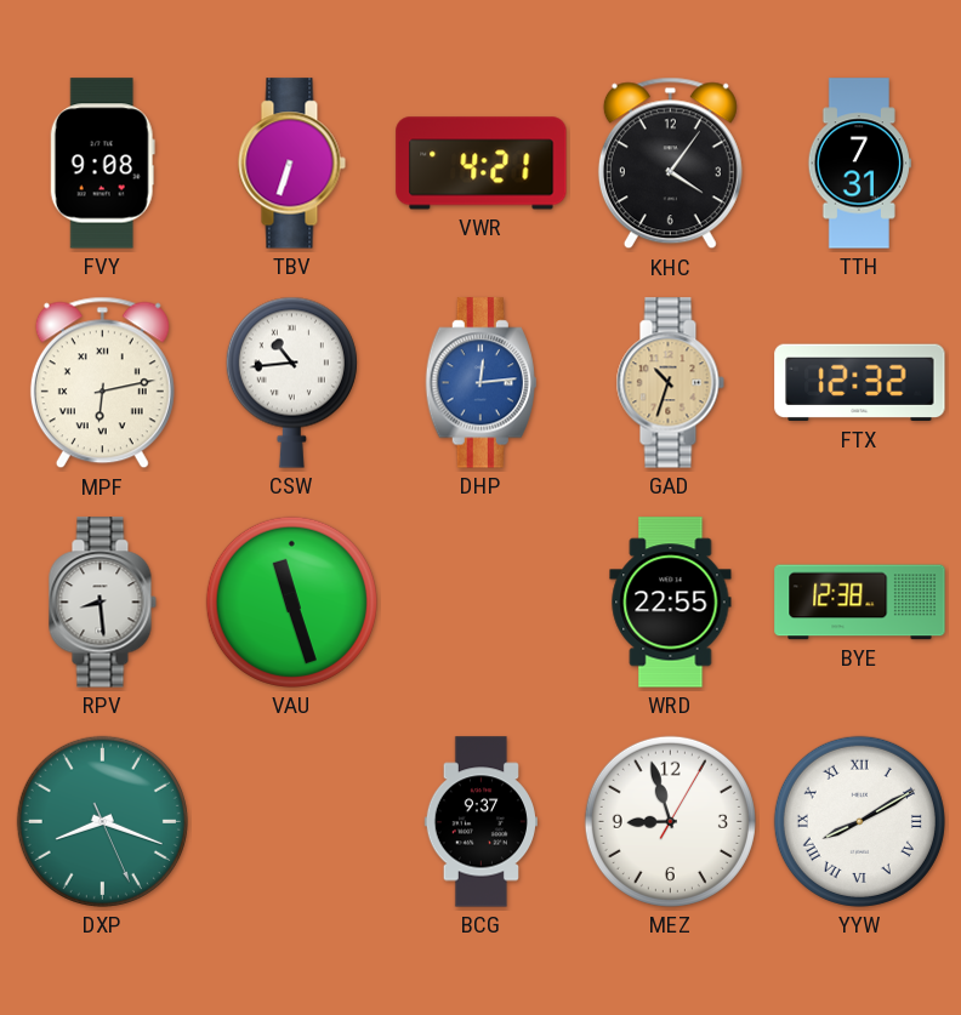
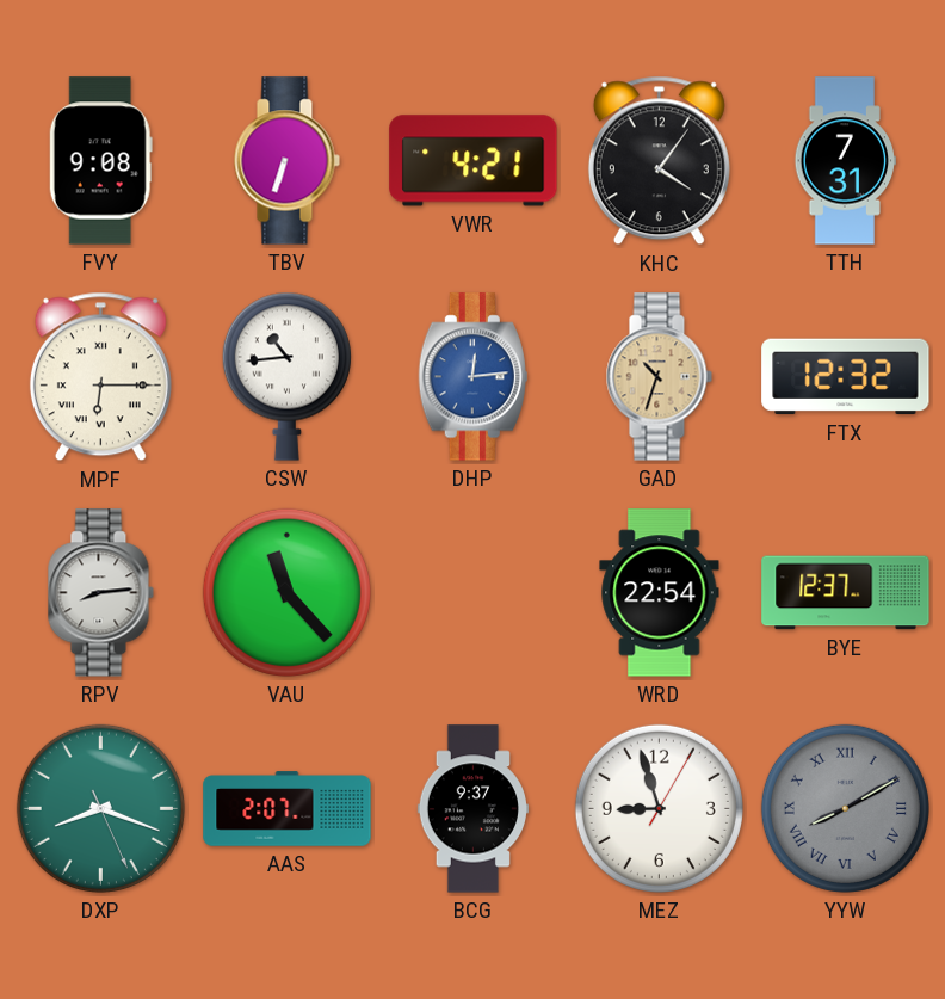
MPF: 6:13 -> 6:15
RPV: 8:29 -> 8:14
VAU: 11:27 -> 11:23
WRD: 22:55 -> 22:54
BYE: 12:38 -> 12:37
AAS: none -> 2:07
YYW dial: white -> grey
